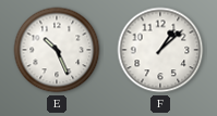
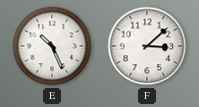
F: 1:08 -> 3:08
